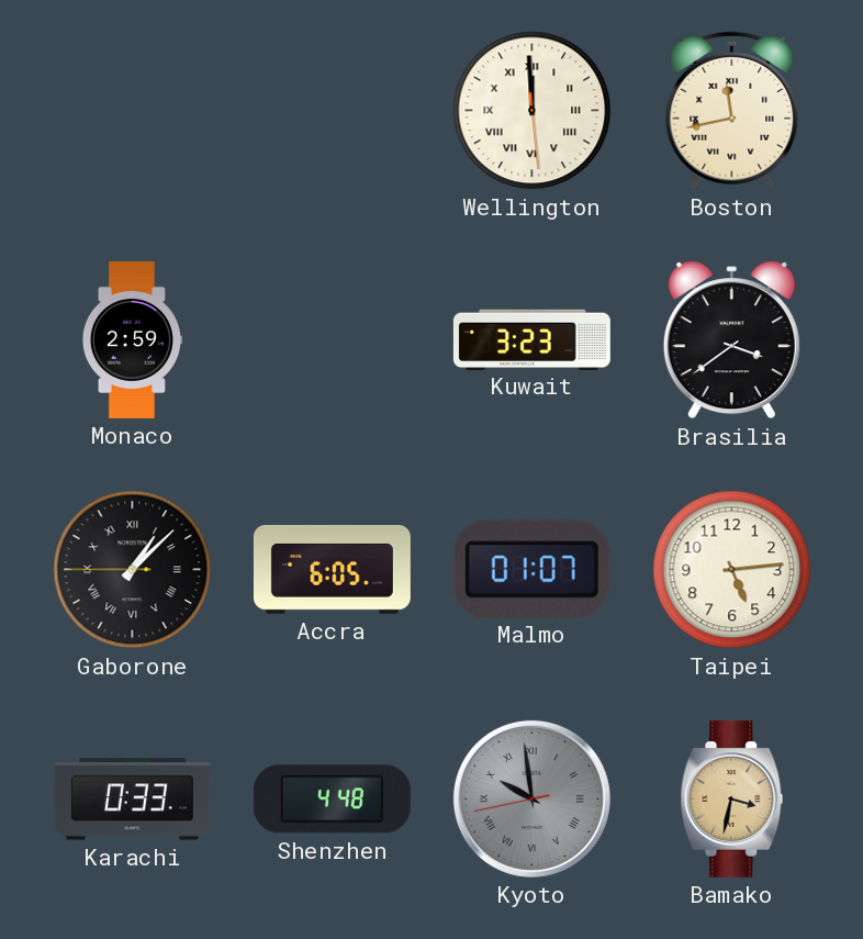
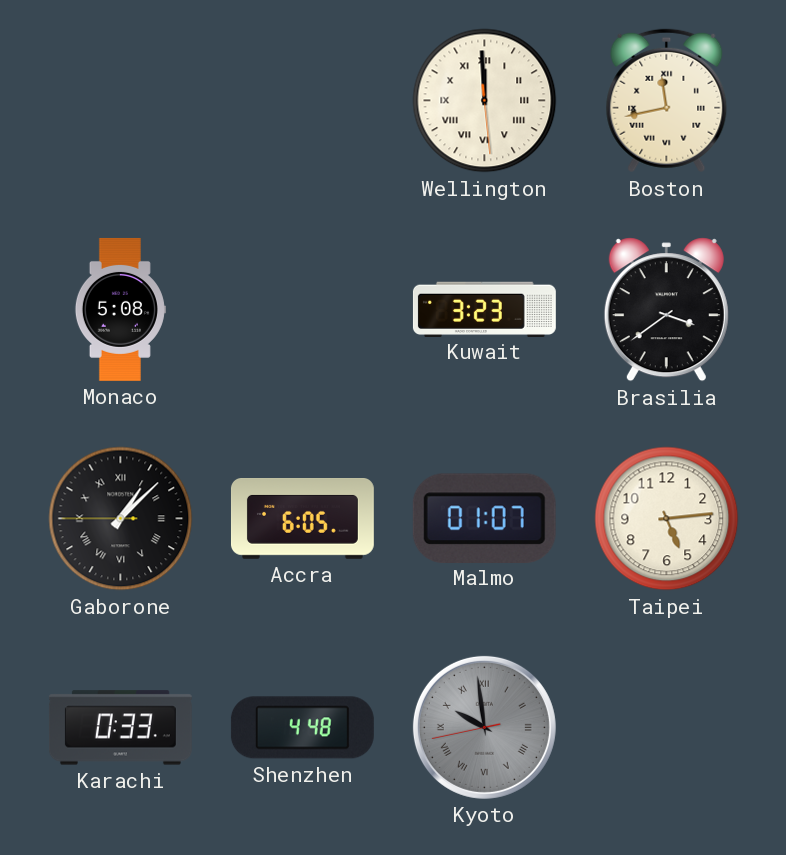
Monaco: 2:59 -> 5:08
Bamako: 3:32 -> none
